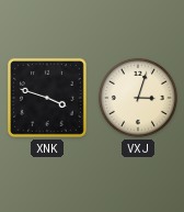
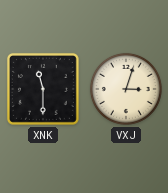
XNK: 3:48 -> 11:30
